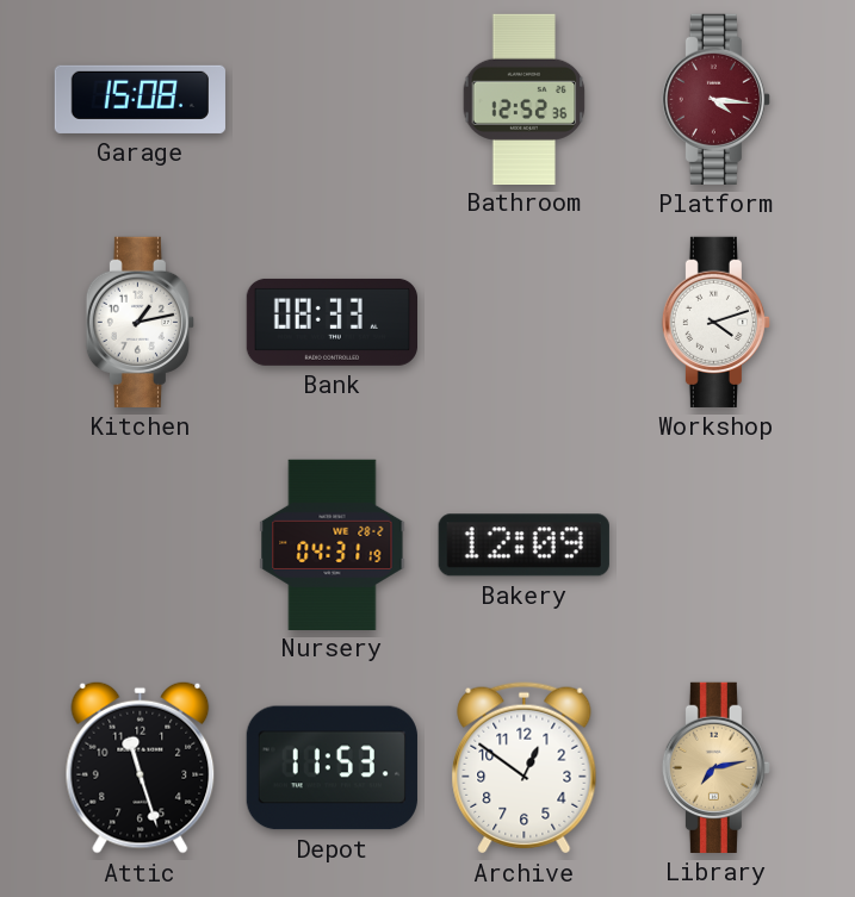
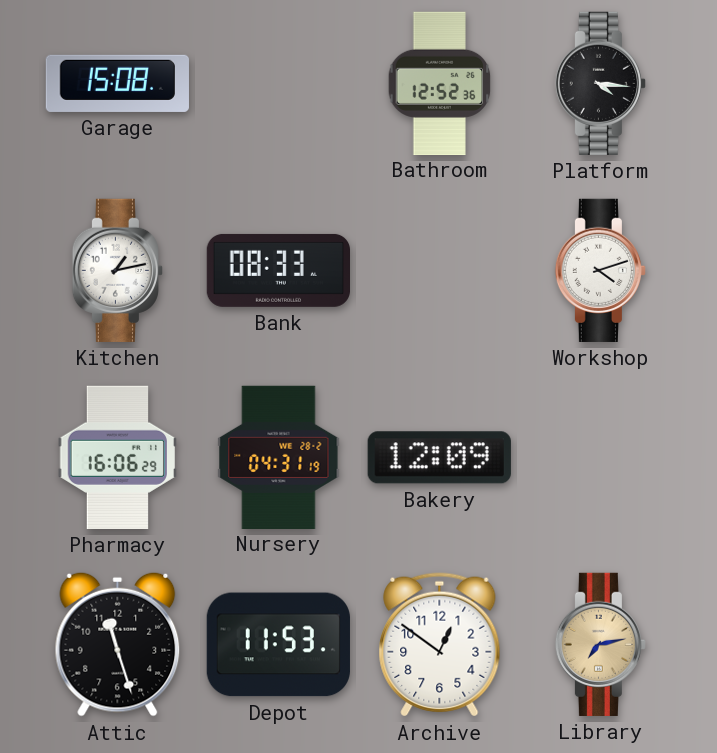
Platform dial: burgundy -> black
Pharmacy: none -> 16:06
